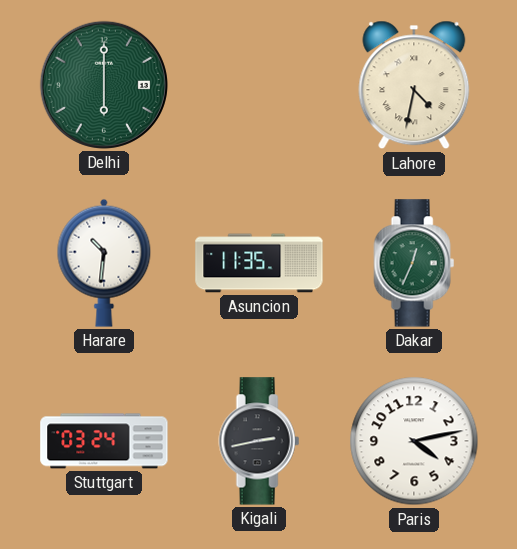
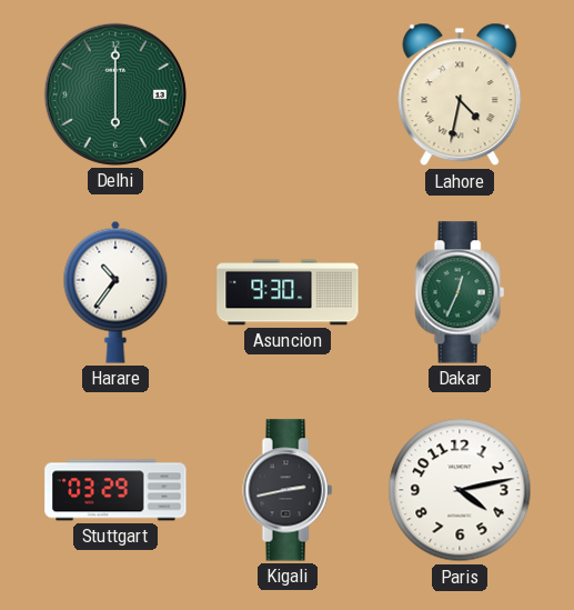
Harare: 10:31 -> 10:36
Asuncion: 11:35 -> 9:30
Stuttgart: 03:24 -> 03:29
